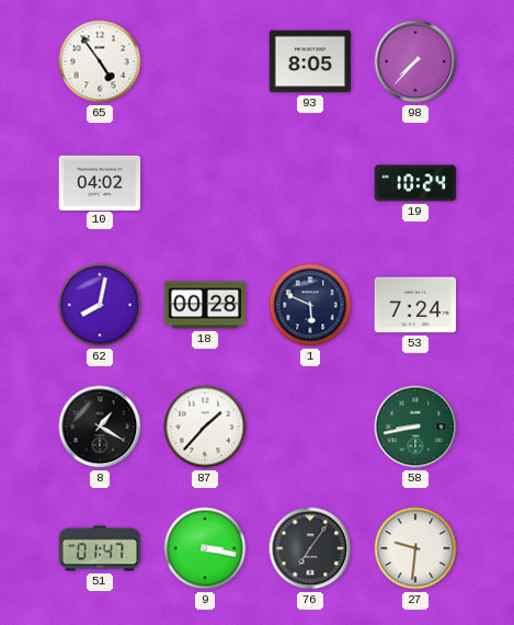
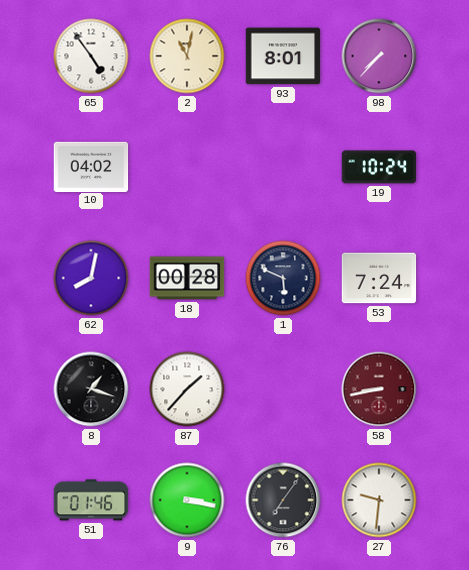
2: none -> 11:02
93: 8:05 -> 8:01
8: 1:20 -> 1:18
58 dial: green -> burgundy
51: 01:47 -> 01:46
